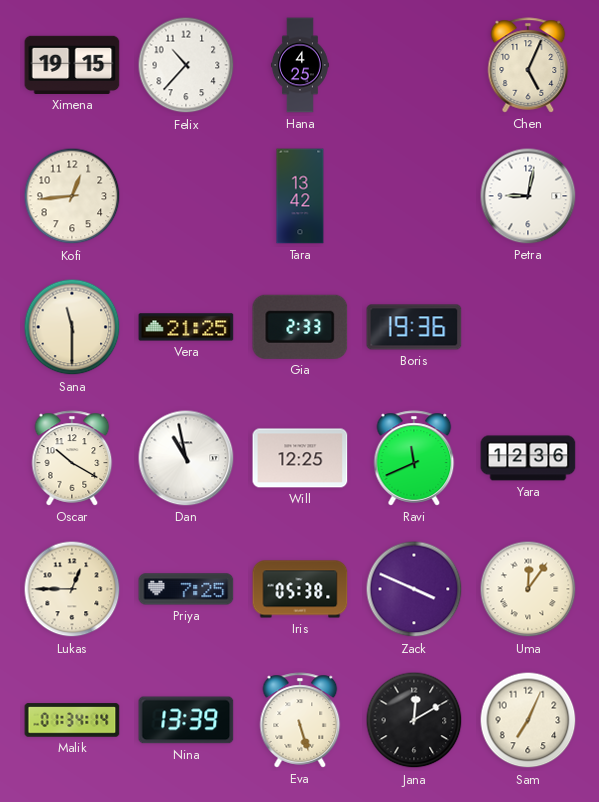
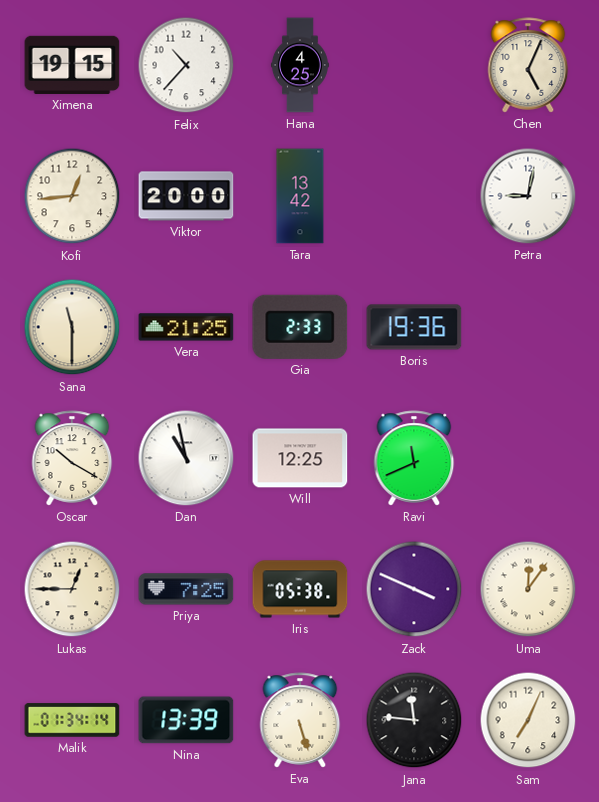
Viktor: none -> 20:00
Yara: 12:36 -> none
Jana: 12:10 -> 11:46
